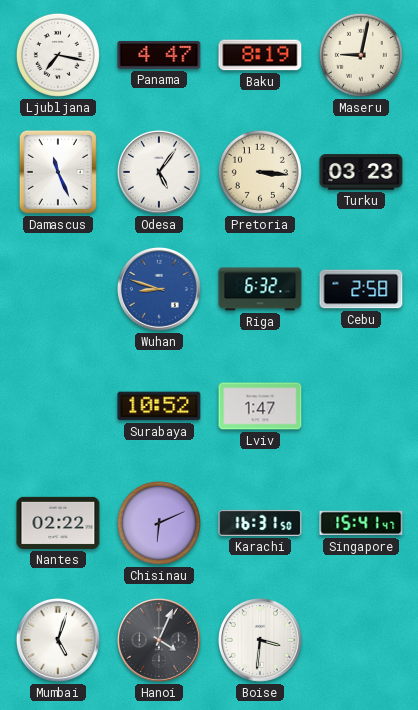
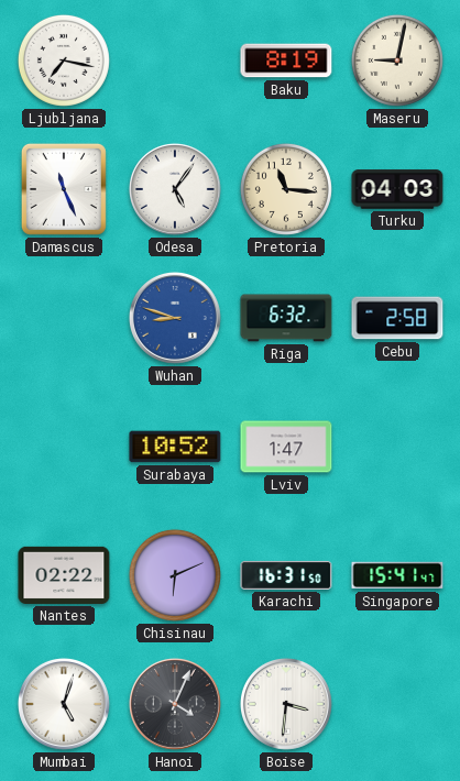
Panama: 4:47 -> none
Pretoria: 3:16 -> 11:16
Turku: 03:23 -> 04:03
